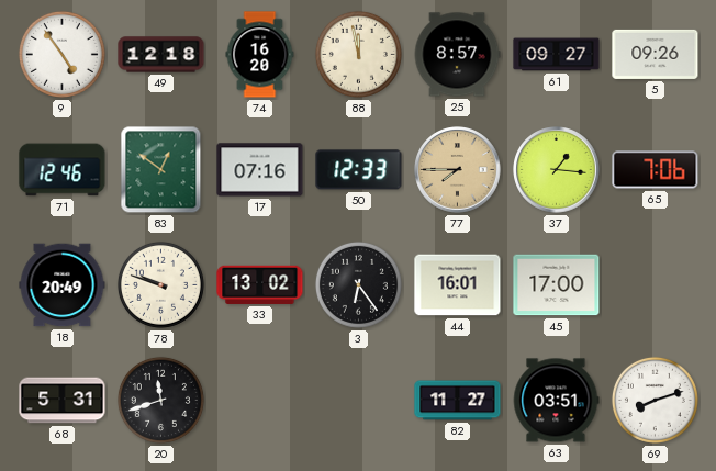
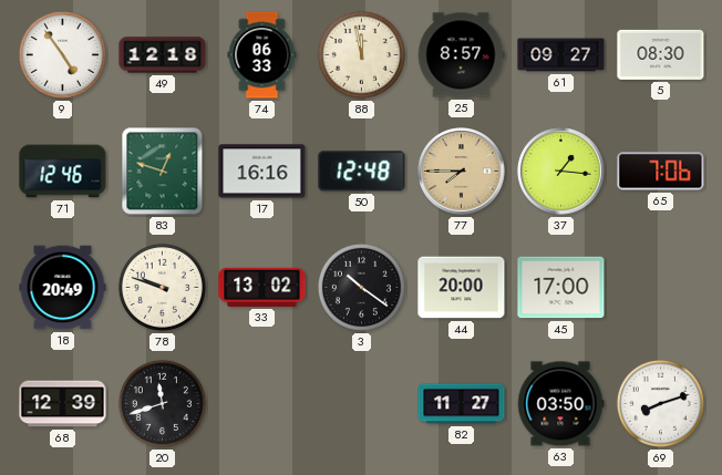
74: 16:20 -> 06:33
5: 09:26 -> 08:30
83: 12:51 -> 12:48
17: 07:16 -> 16:16
50: 12:33 -> 12:48
3: 6:24 -> 10:21
44: 16:01 -> 20:00
68: 5:31 -> 12:39
63: 03:51 -> 03:50
